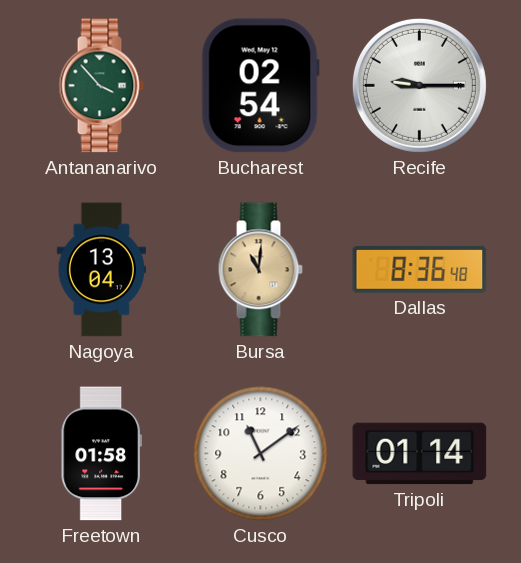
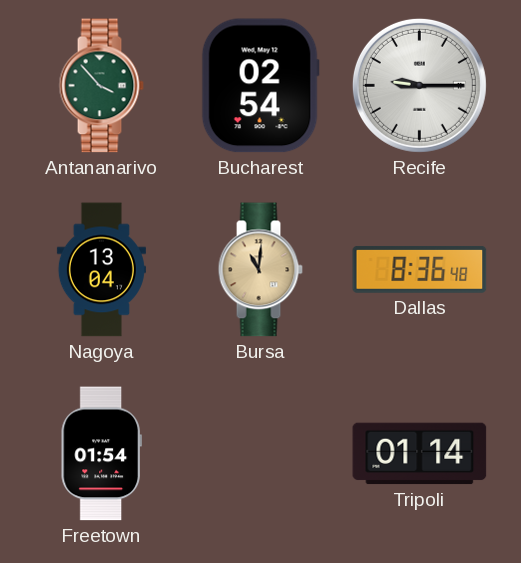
Freetown: 01:58 -> 01:54
Cusco: 11:09 -> none
